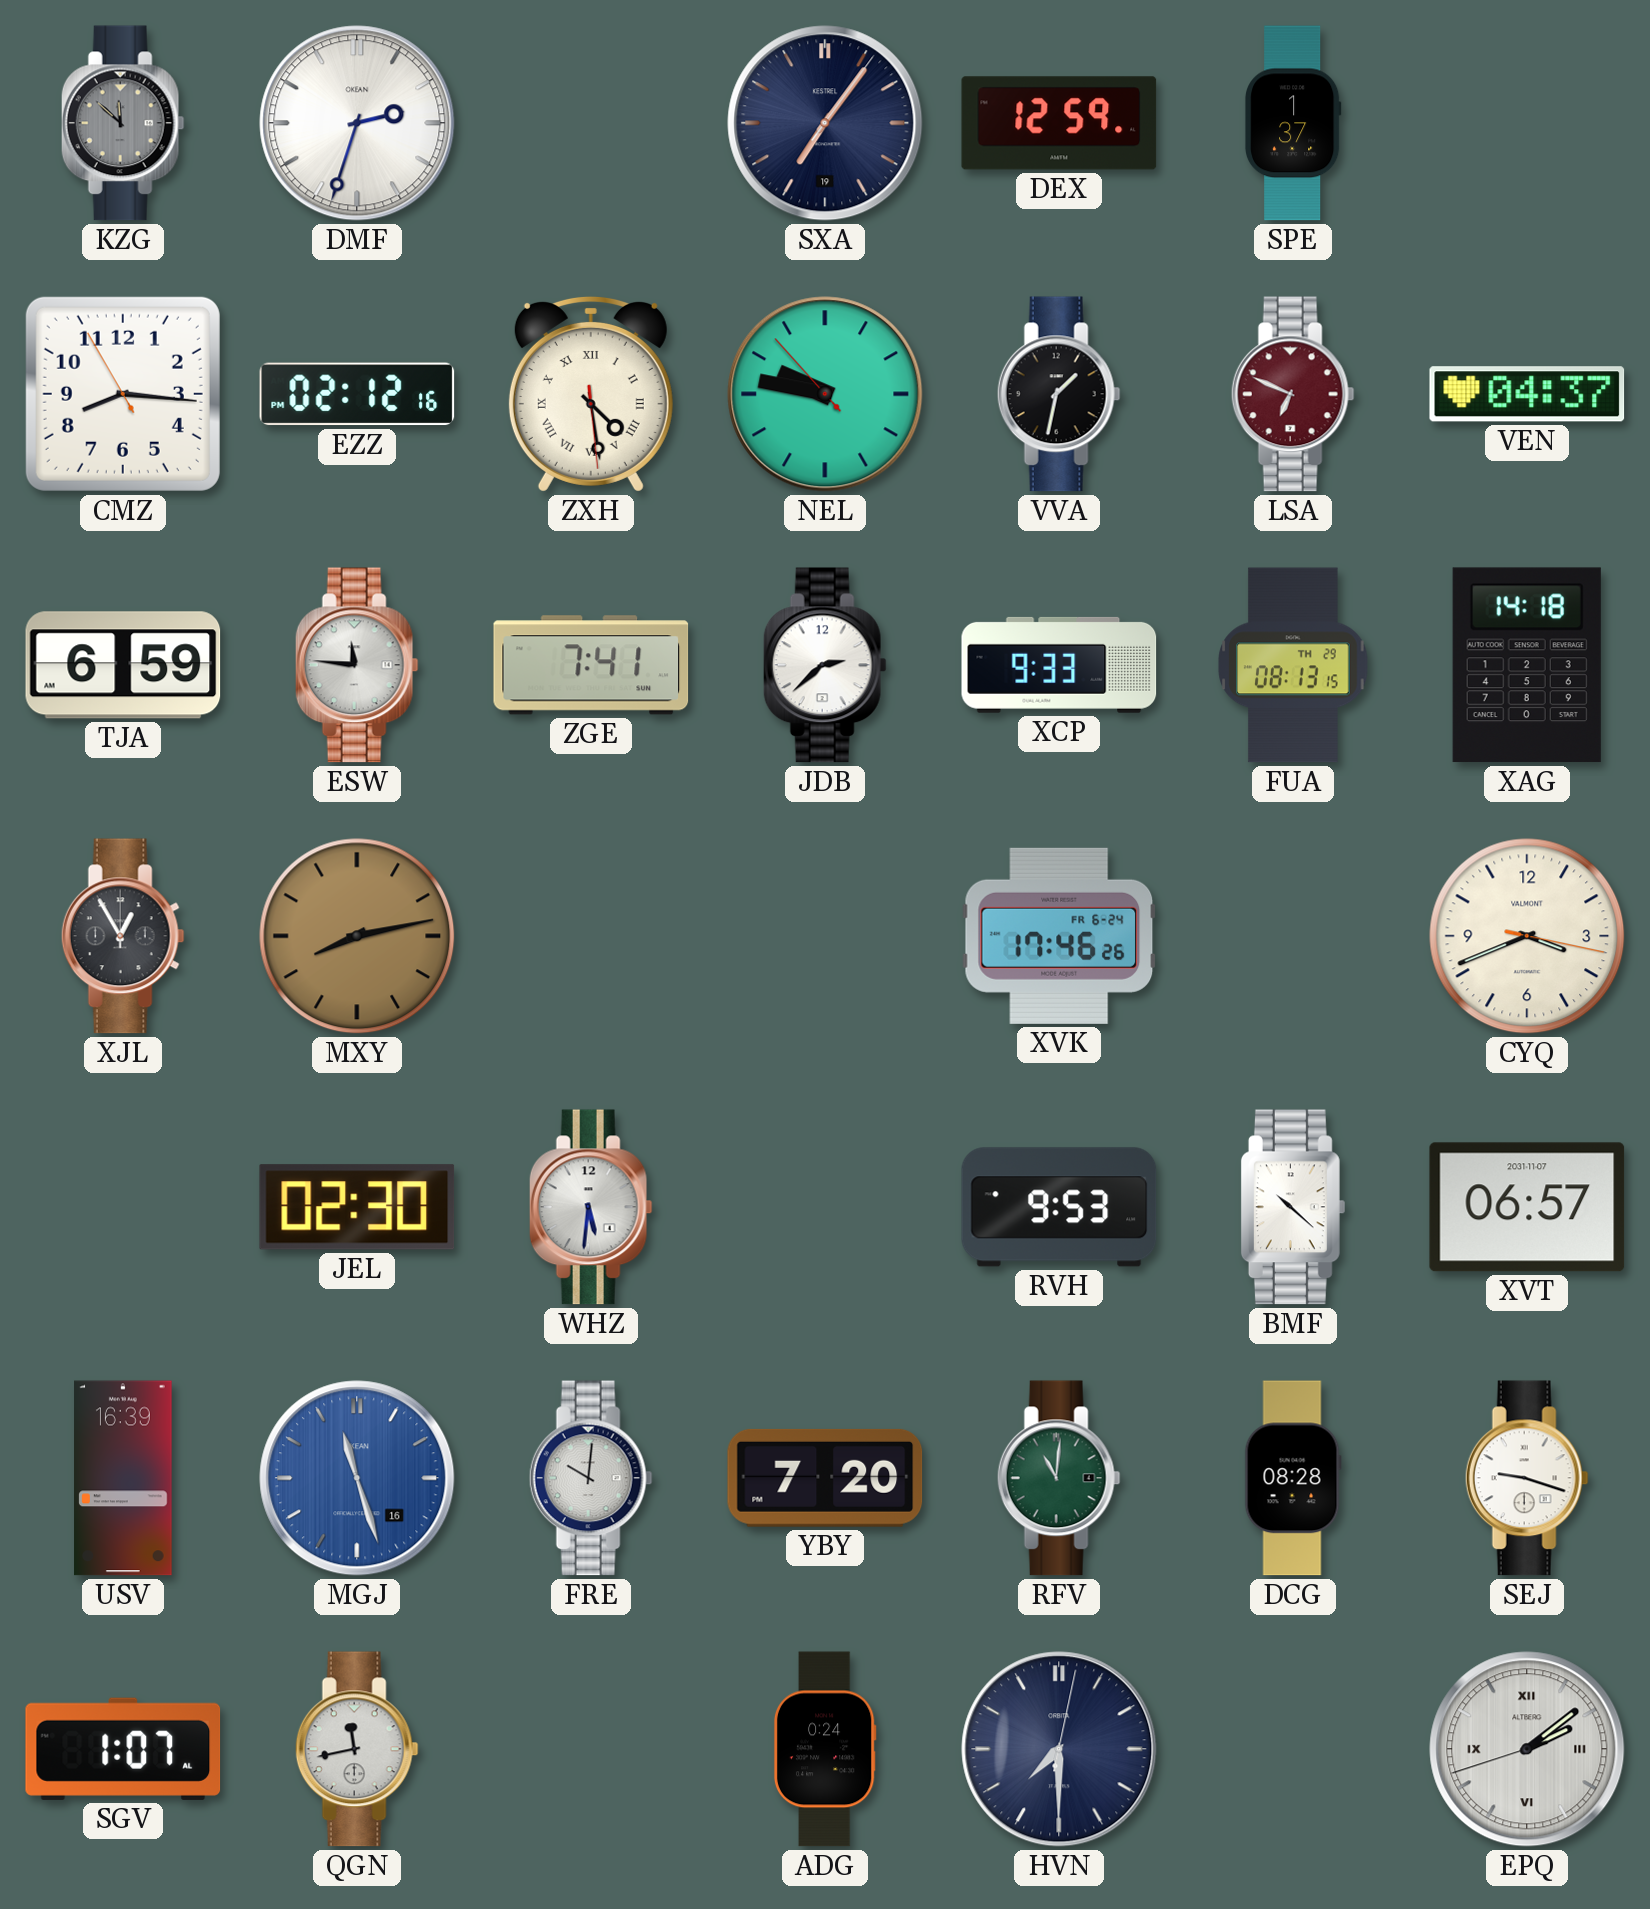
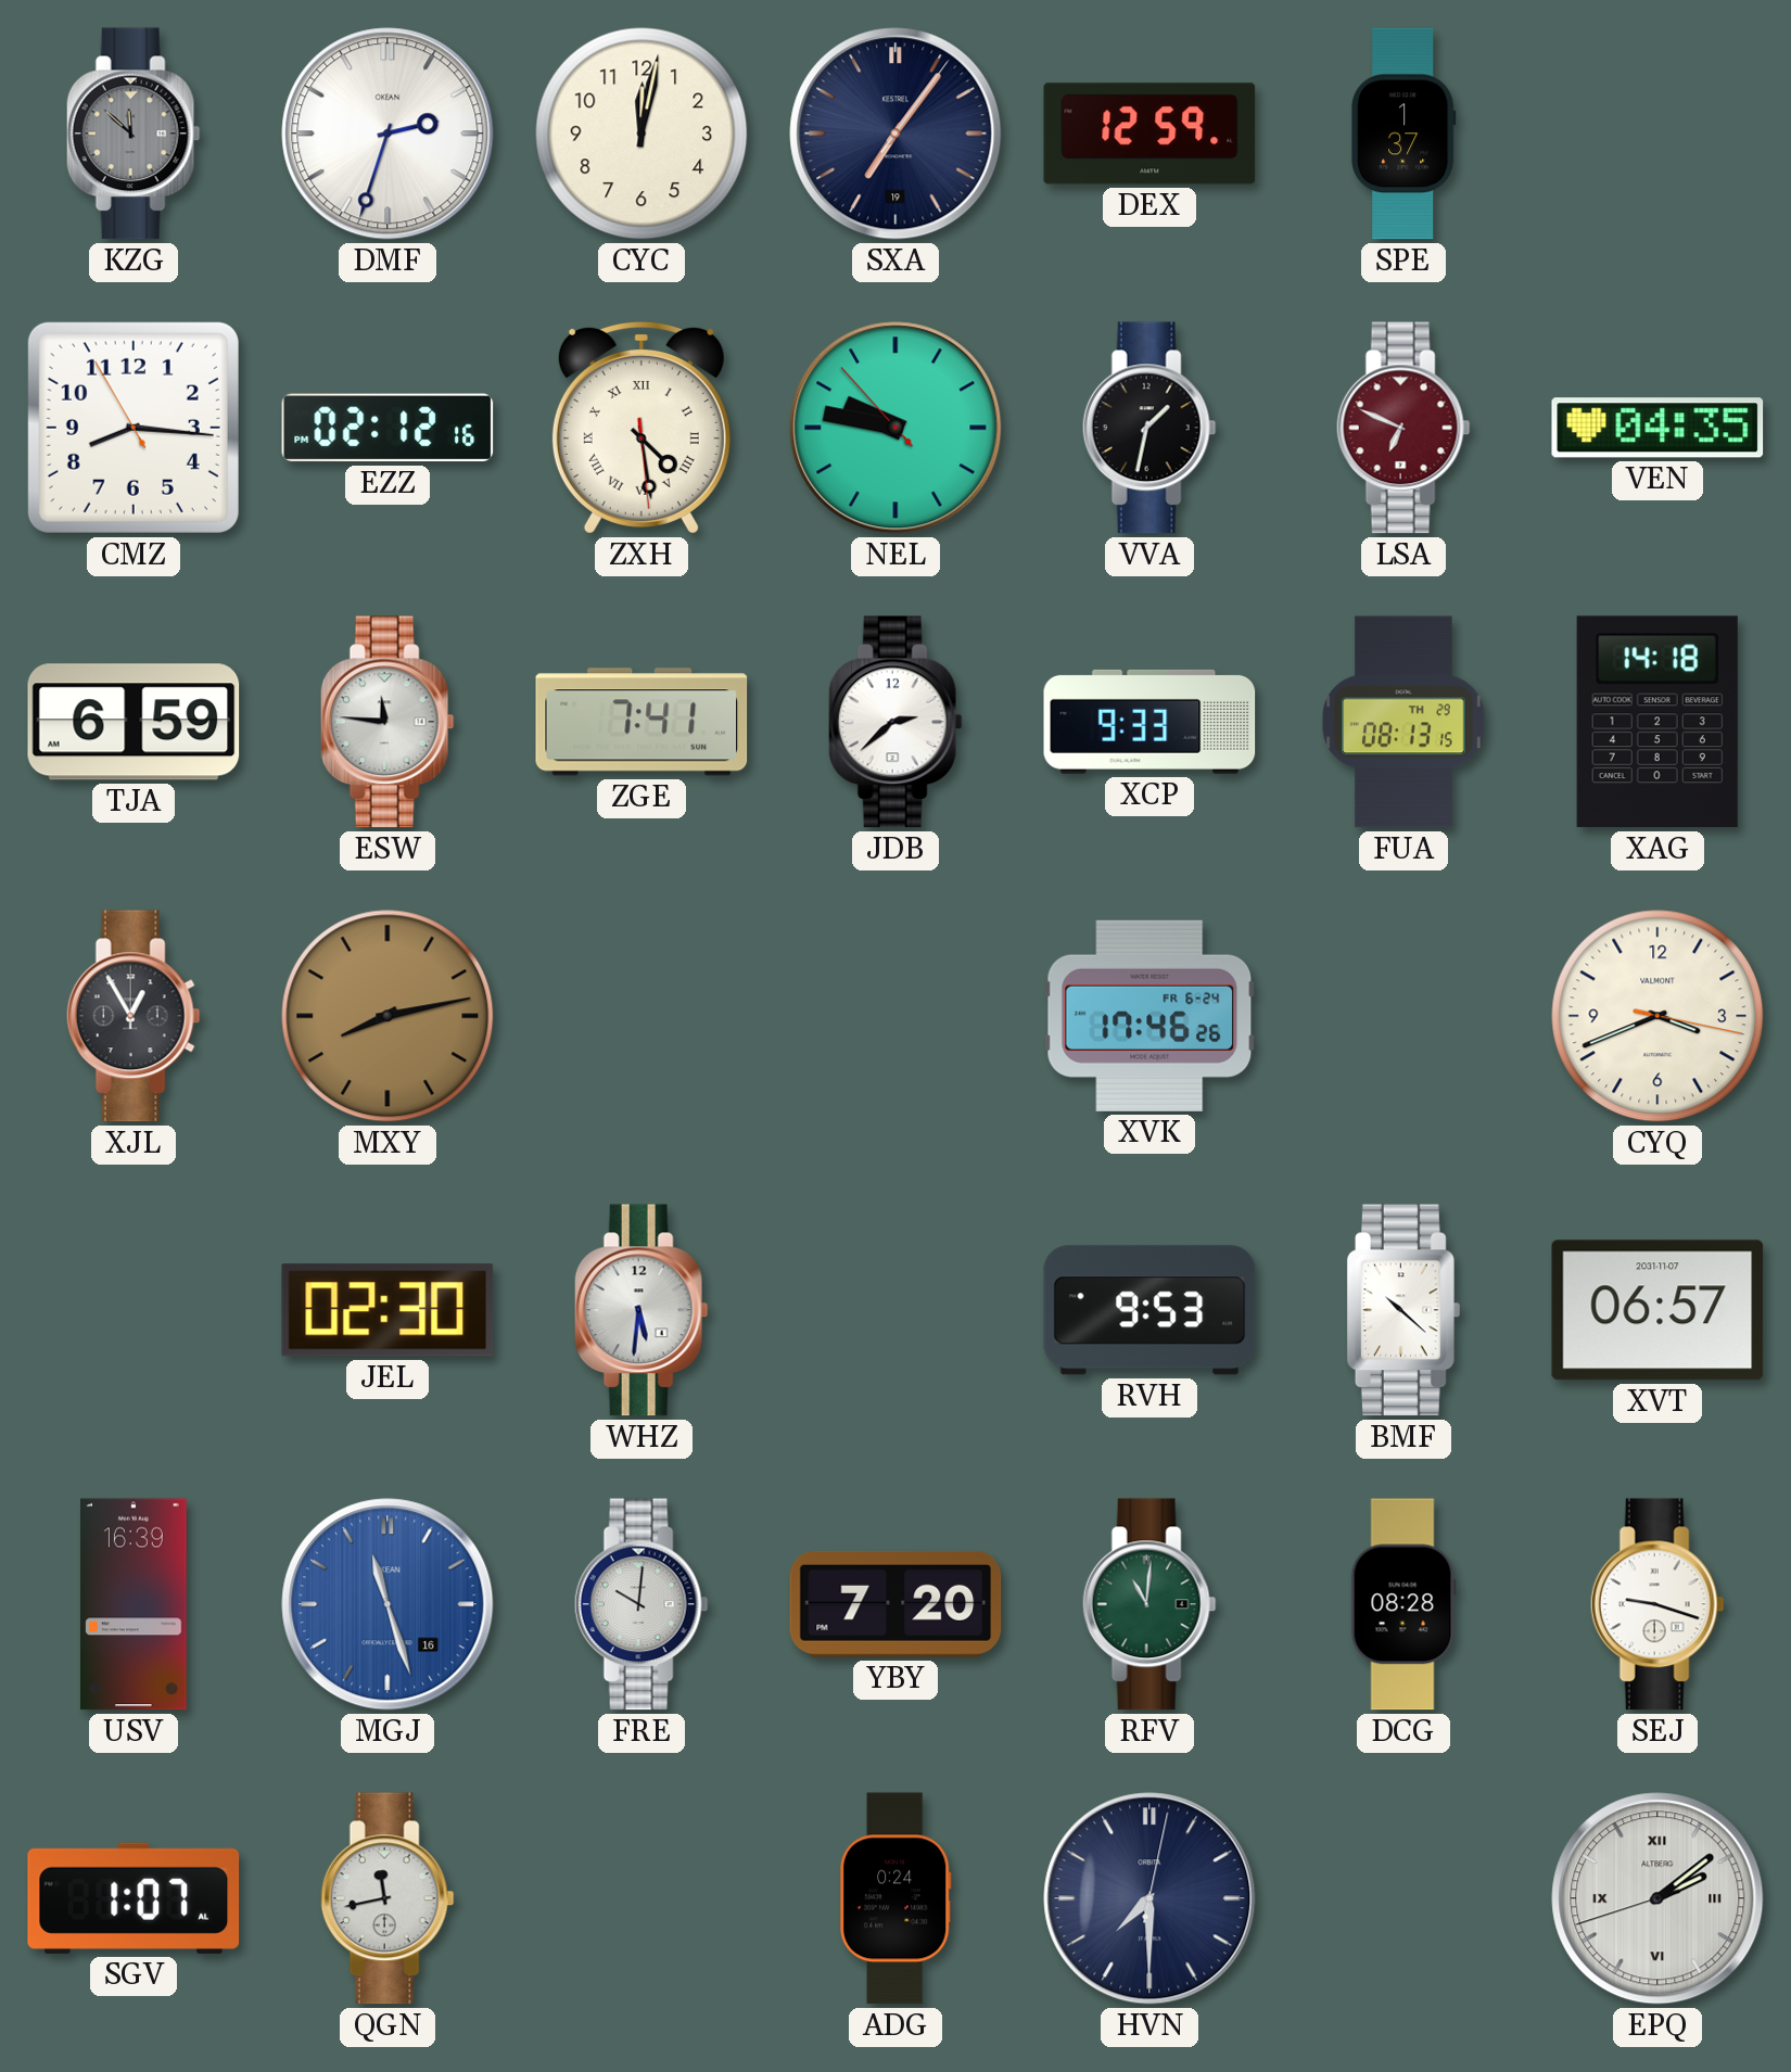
CYC: none -> 12:02
VEN: 04:37 -> 04:35
